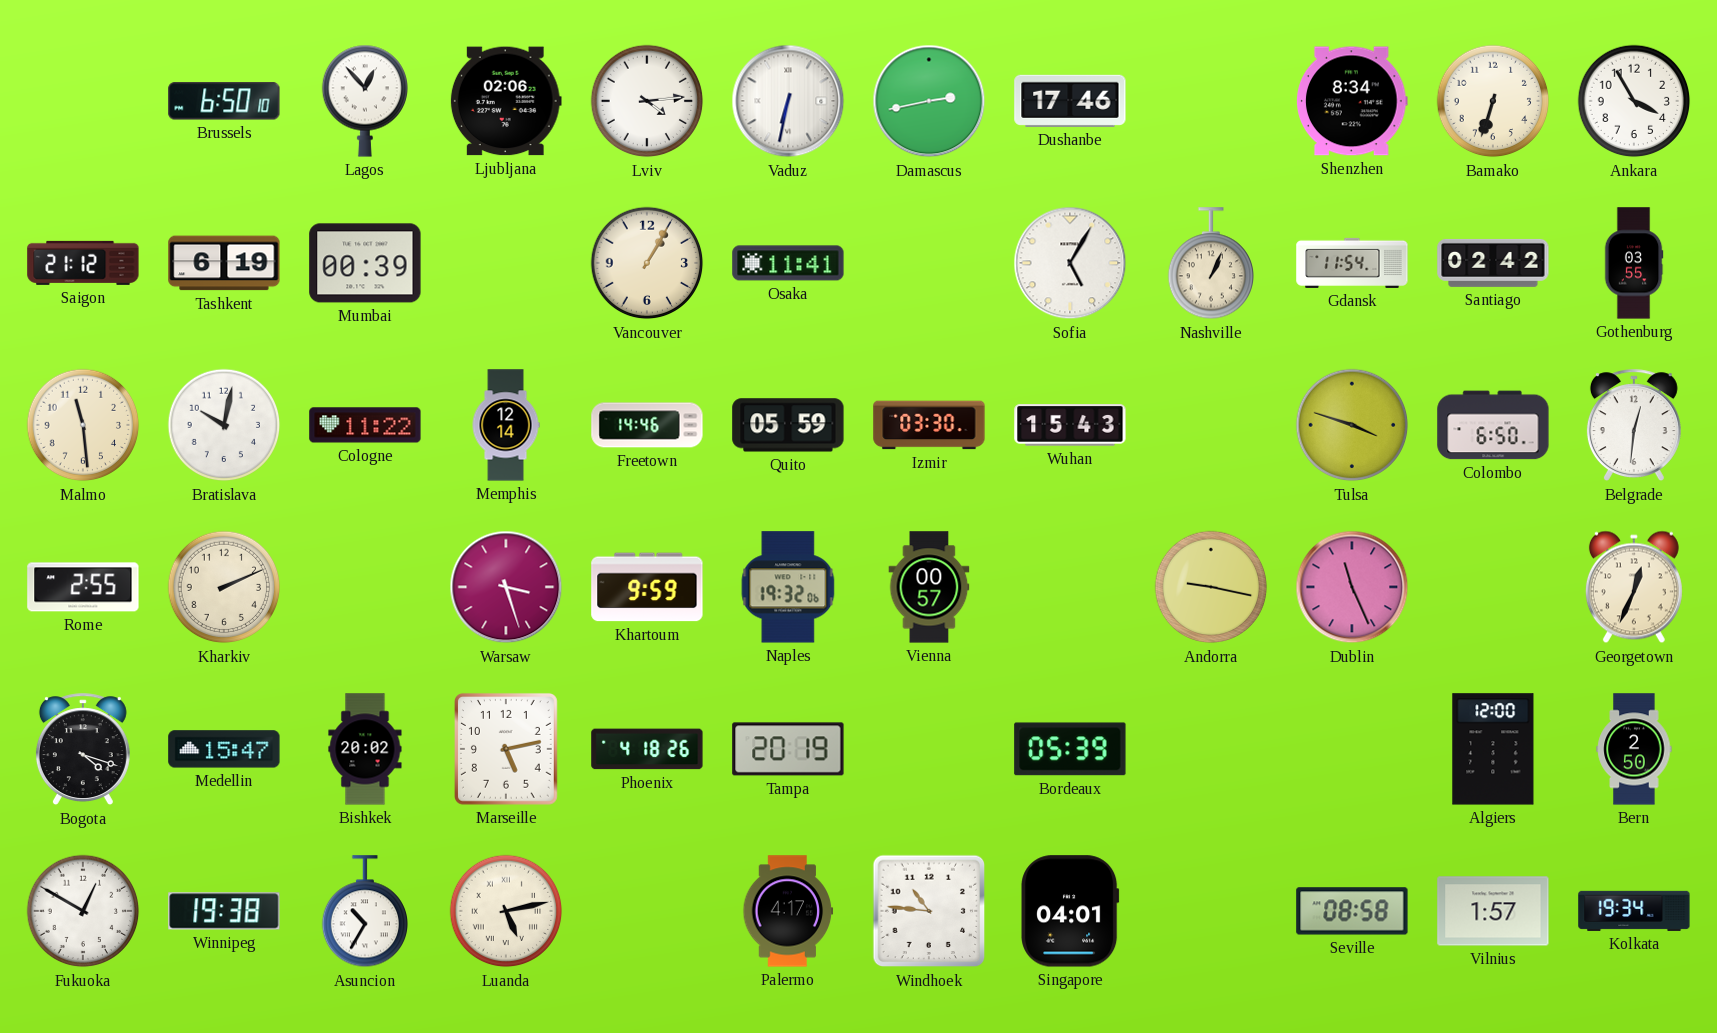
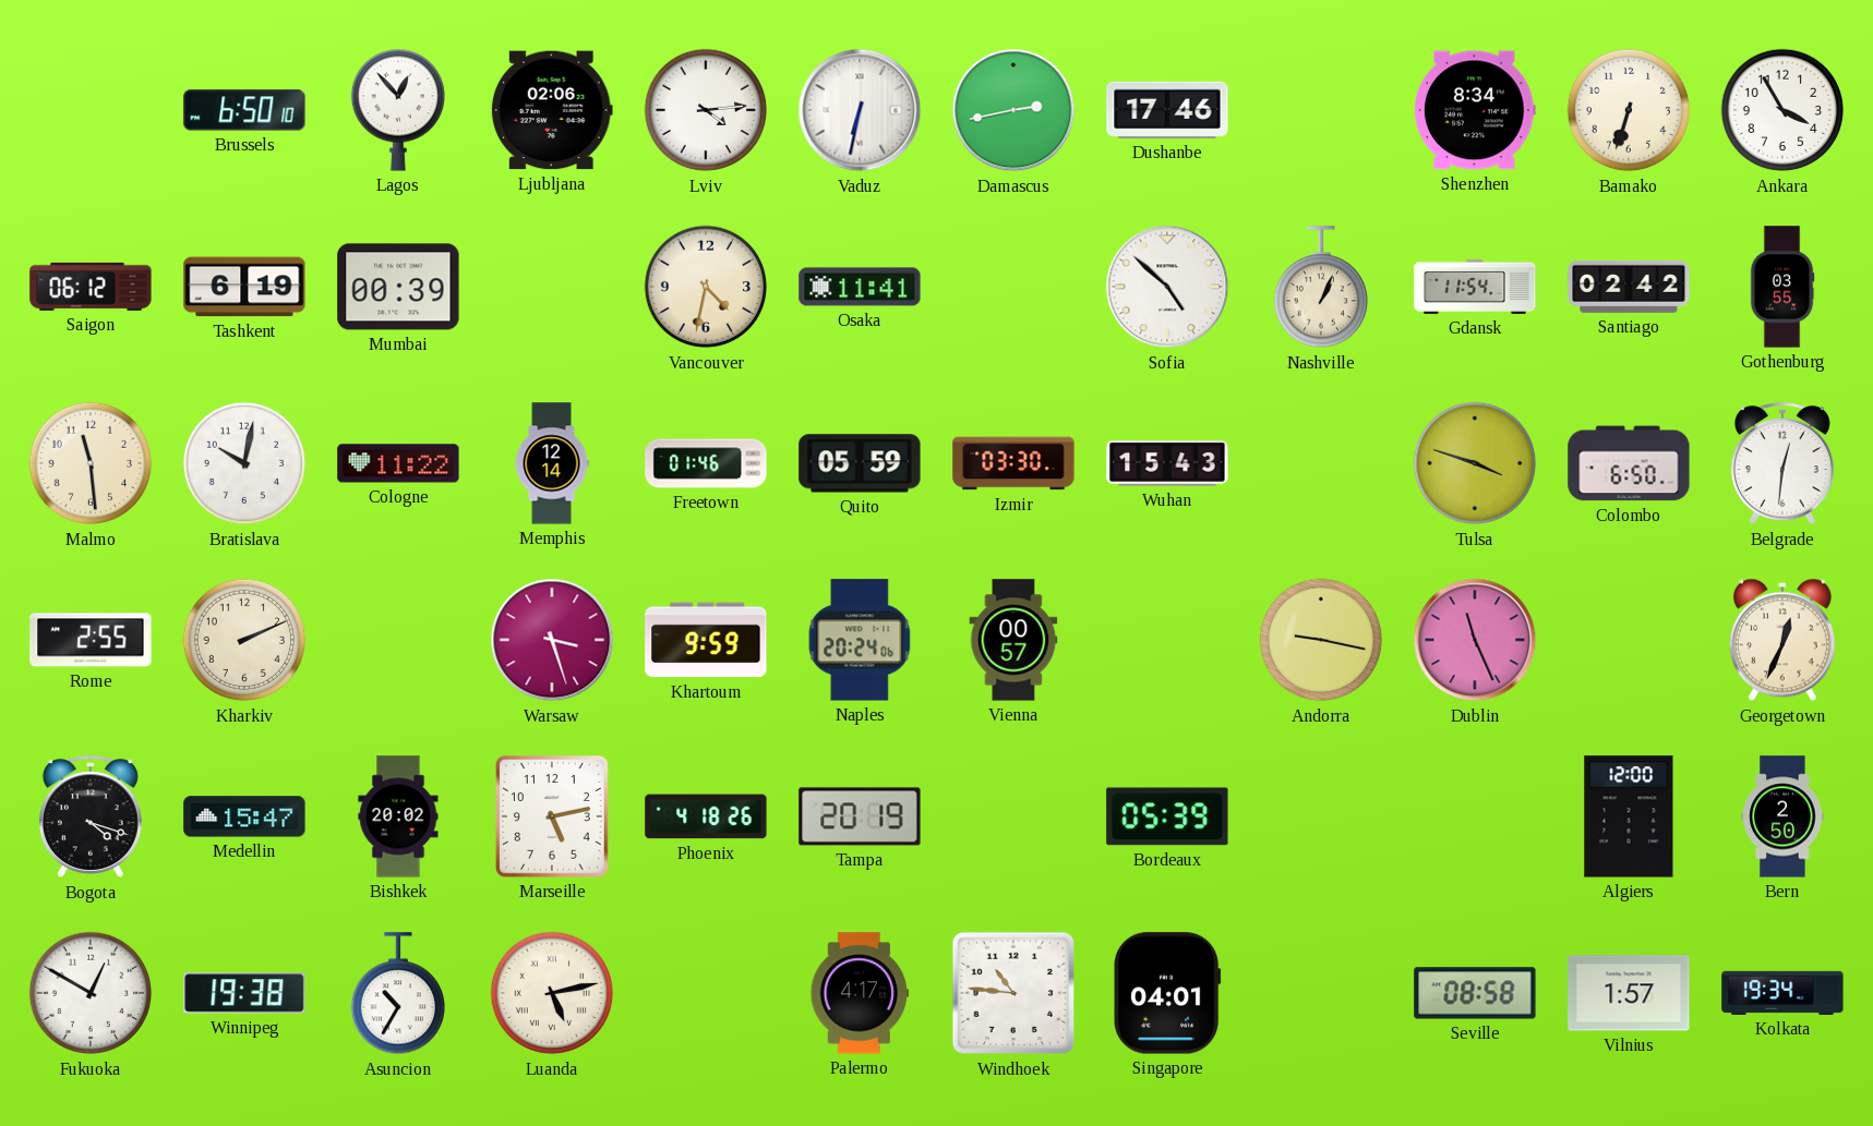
Saigon: 21:12 -> 06:12
Vancouver: 1:05 -> 4:32
Sofia: 5:05 -> 4:52
Freetown: 14:46 -> 01:46
Naples: 19:32 -> 20:24
